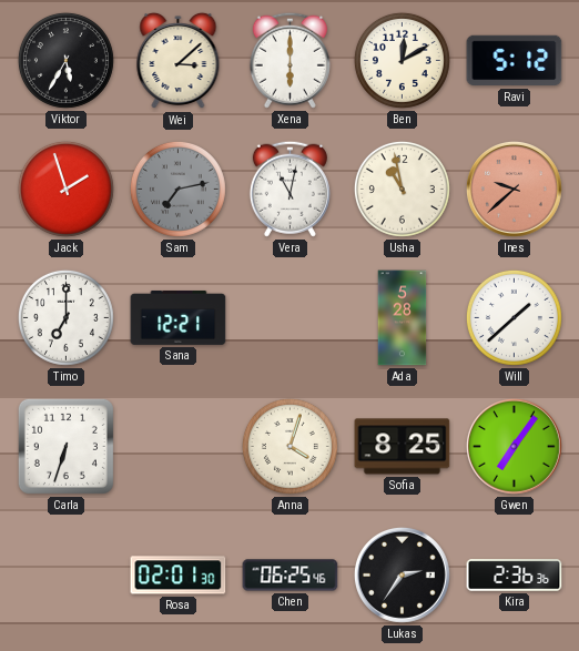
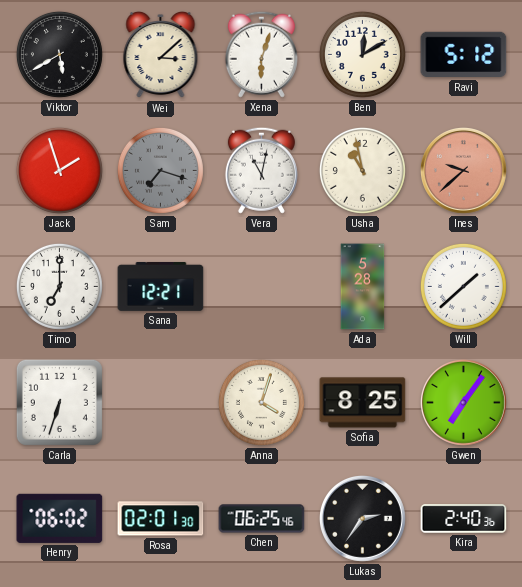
Viktor: 5:35 -> 5:40
Xena: 6:00 -> 6:03
Sam: 7:13 -> 7:18
Henry: none -> 06:02
Kira: 2:36 -> 2:40
